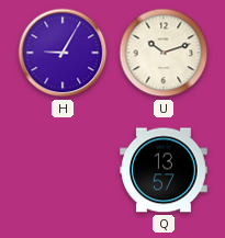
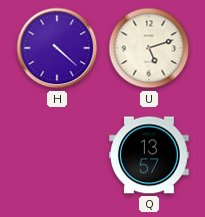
H: 9:05 -> 4:22
U: 10:12 -> 5:12
